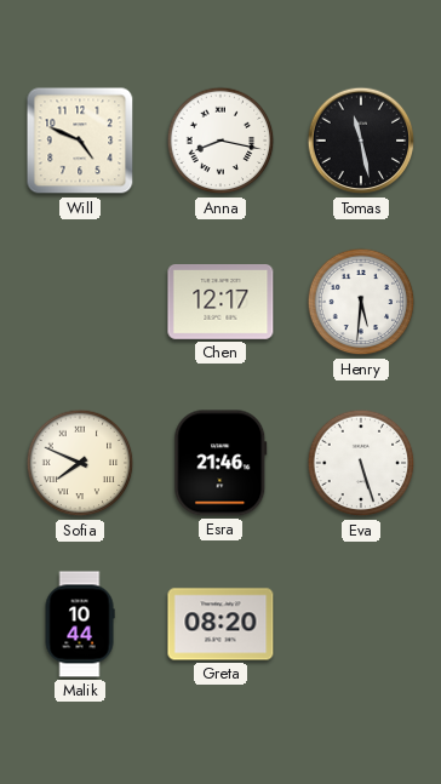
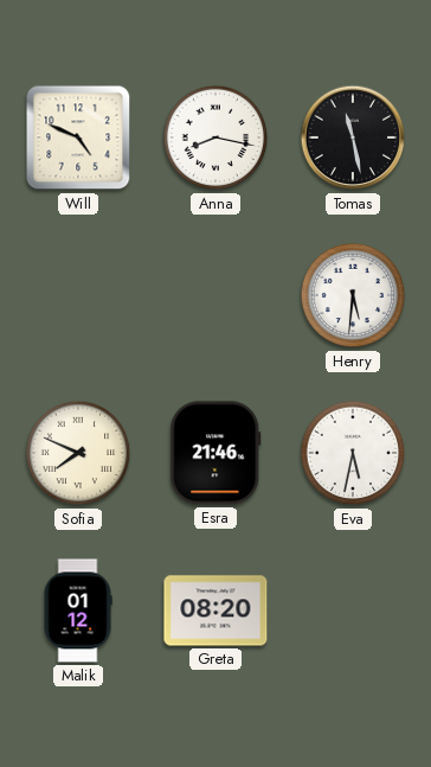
Chen: 12:17 -> none
Eva: 5:27 -> 5:32
Malik: 10:44 -> 01:12
